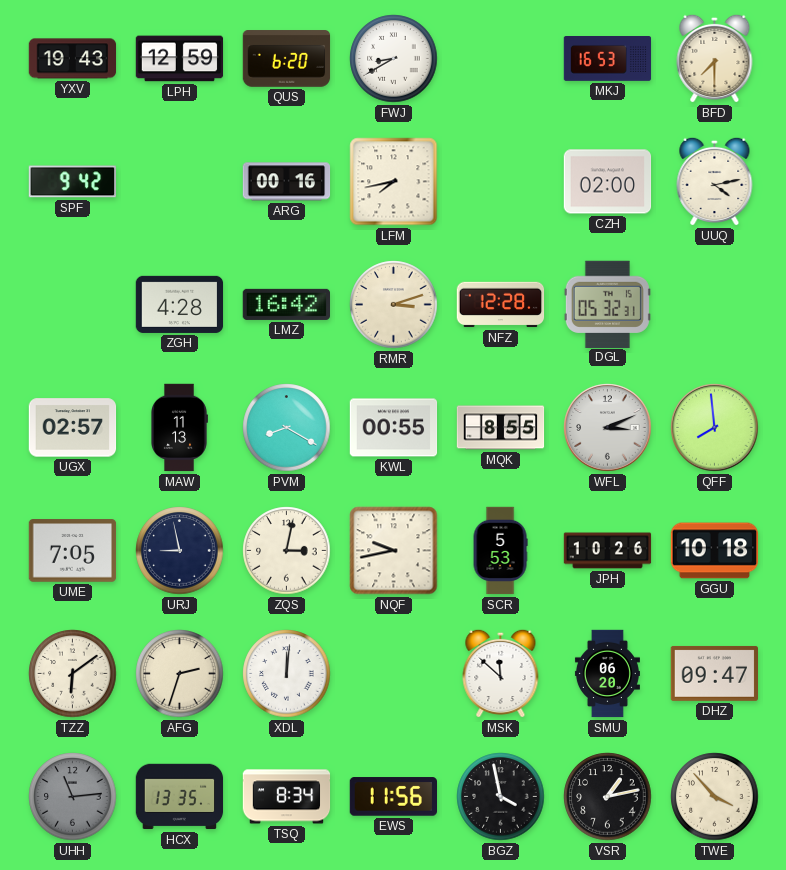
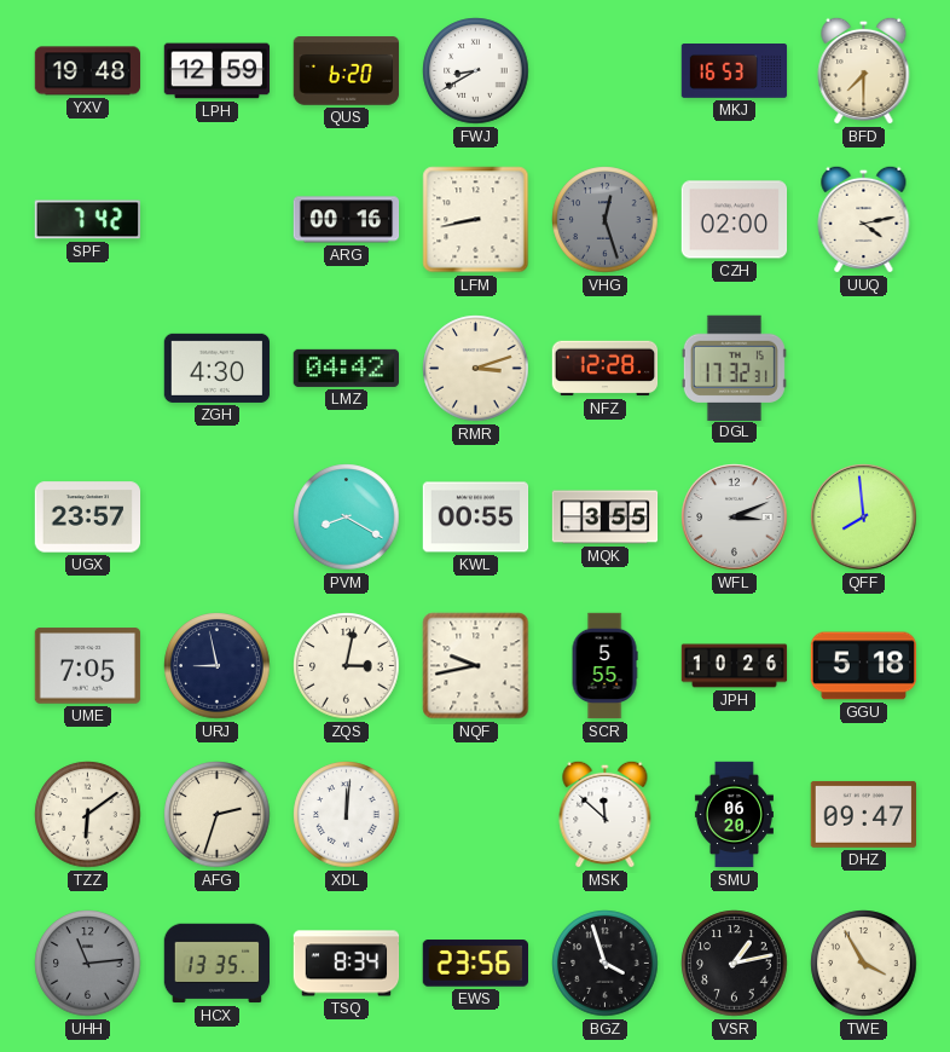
YXV: 19:43 -> 19:48
SPF: 9:42 -> 7:42
LFM: 7:43 -> 8:43
VHG: none -> 12:27
ZGH: 4:28 -> 4:30
LMZ: 16:42 -> 04:42
DGL: 05:32 -> 17:32
UGX: 02:57 -> 23:57
MAW: 11:13 -> none
MQK: 8:55 -> 3:55
SCR: 5:53 -> 5:55
GGU: 10:18 -> 5:18
EWS: 11:56 -> 23:56
BGZ: 3:58 -> 3:57
TWE: 3:53 -> 3:55
